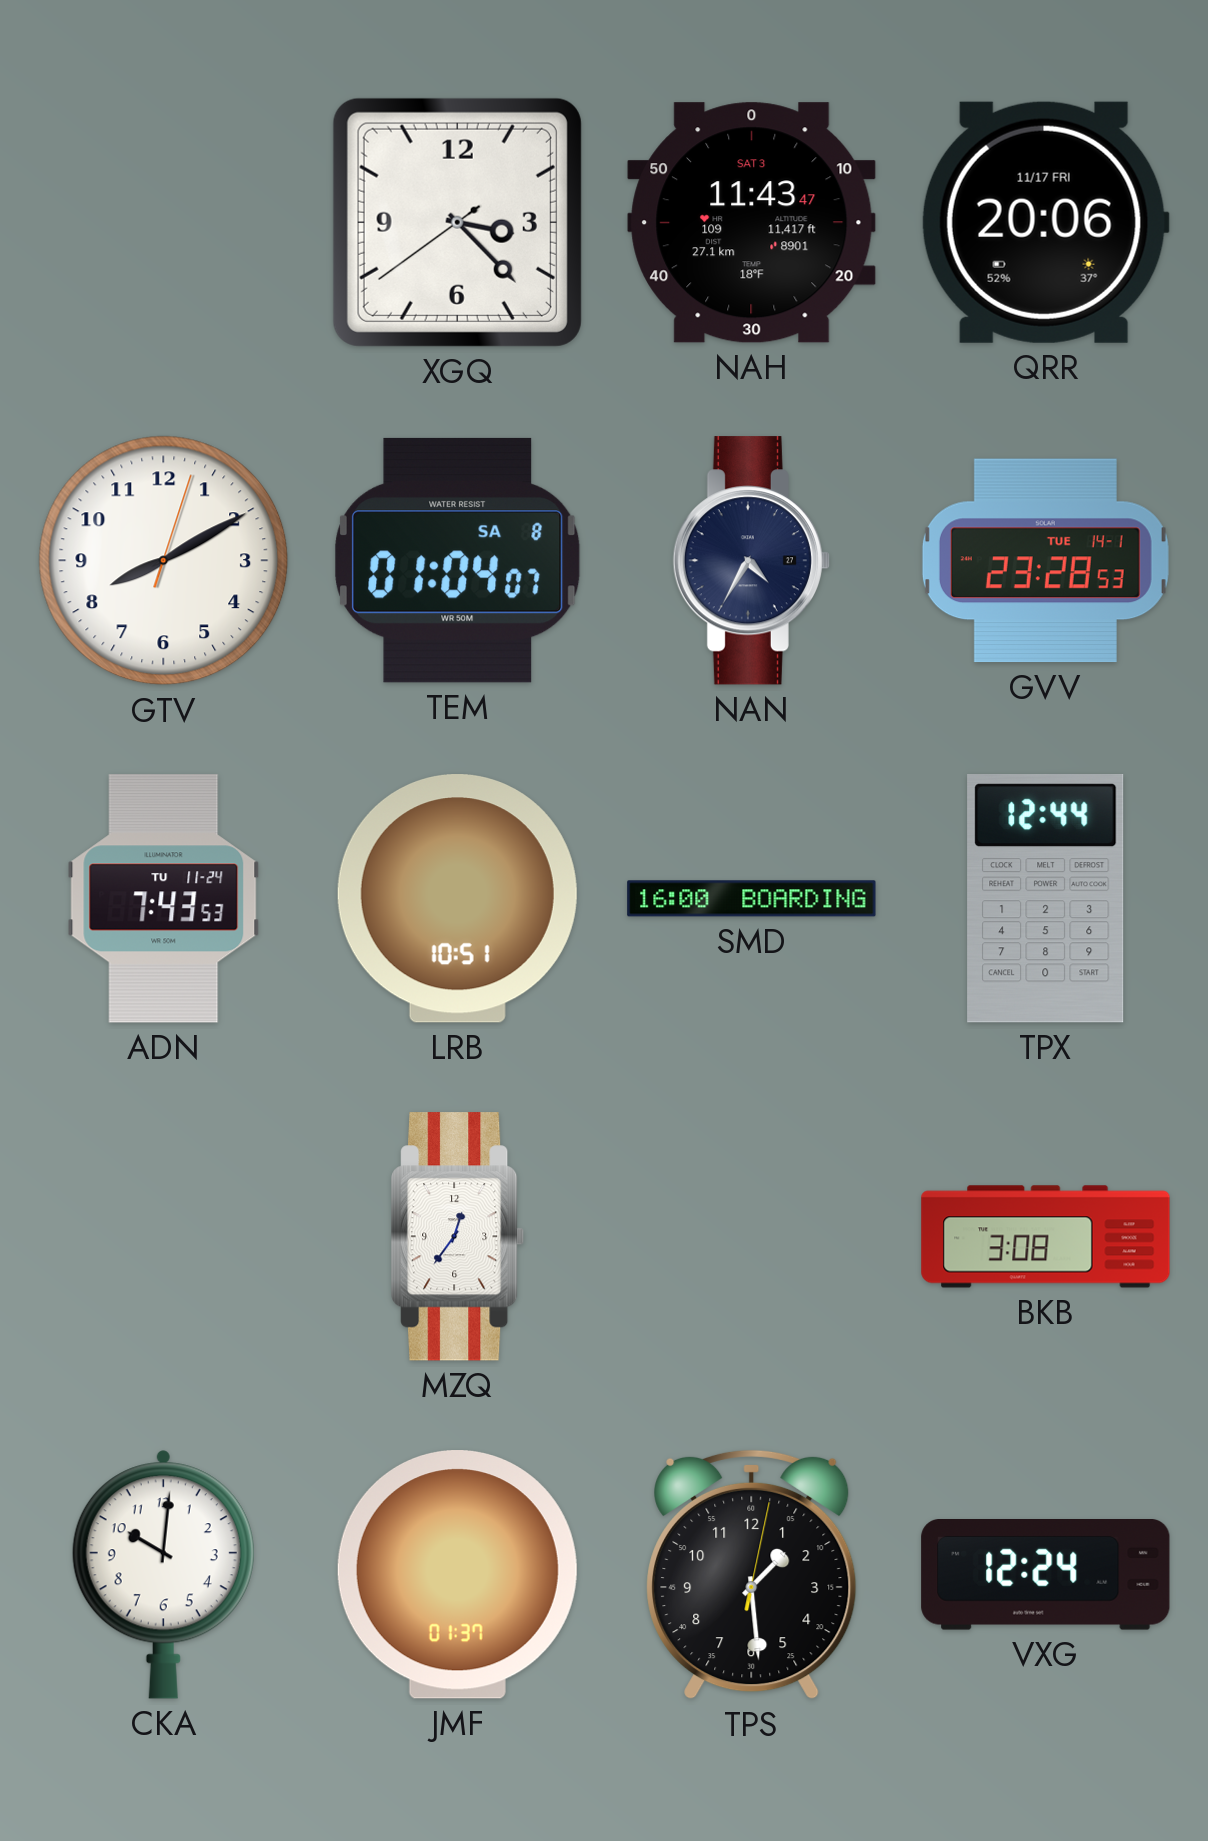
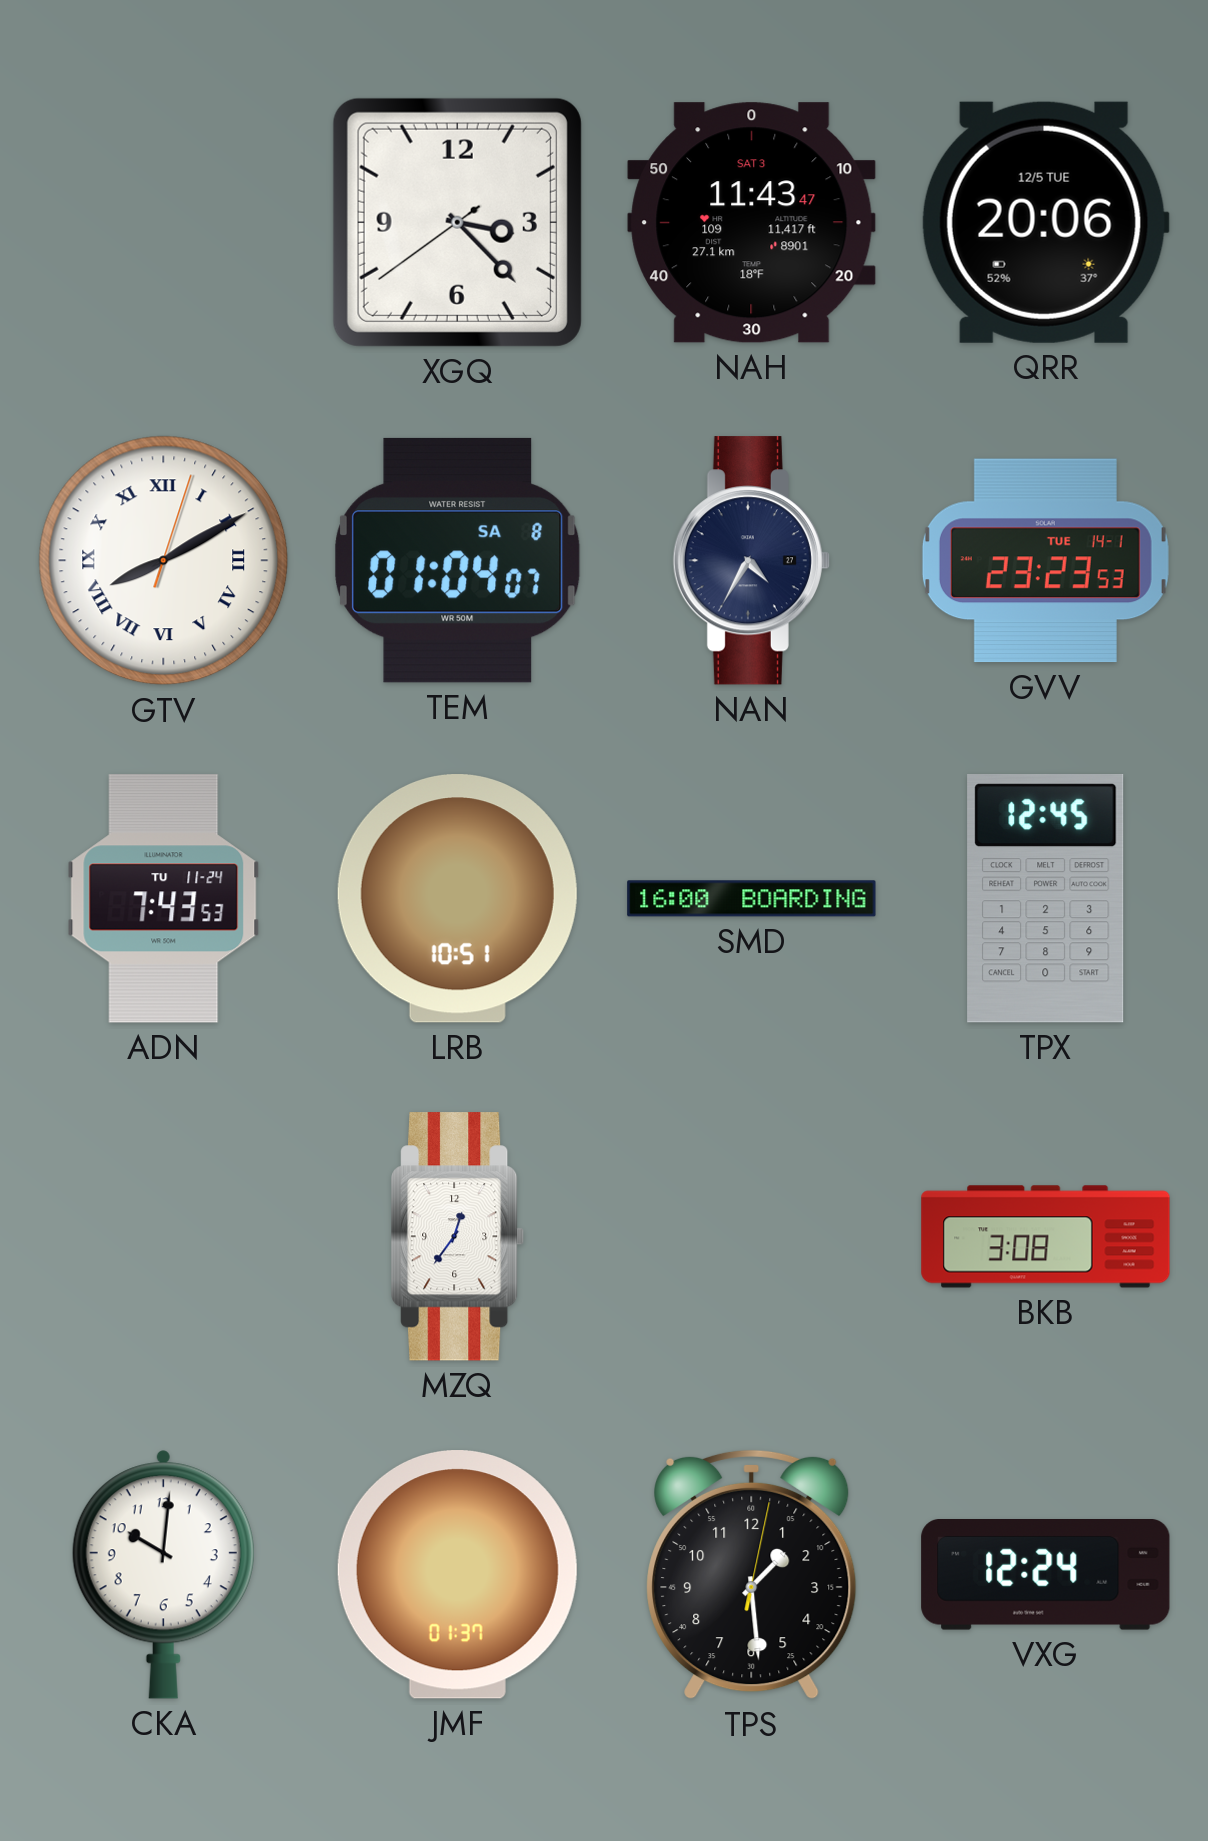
QRR date: 11/17 FRI -> 12/5 TUE
GTV numerals: Arabic -> Roman
GVV: 23:28 -> 23:23
TPX: 12:44 -> 12:45
